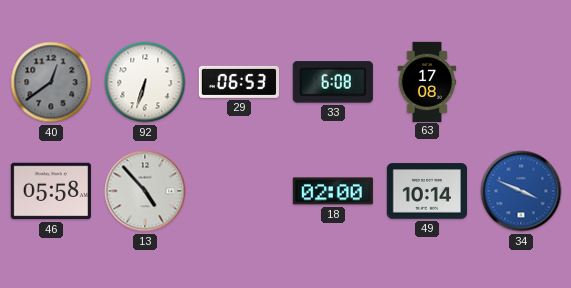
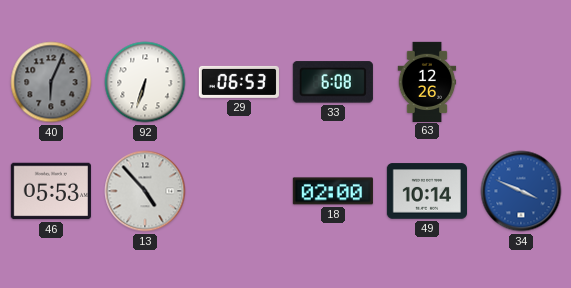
40: 12:39 -> 6:04
63: 17:08 -> 12:26
46: 05:58 -> 05:53
